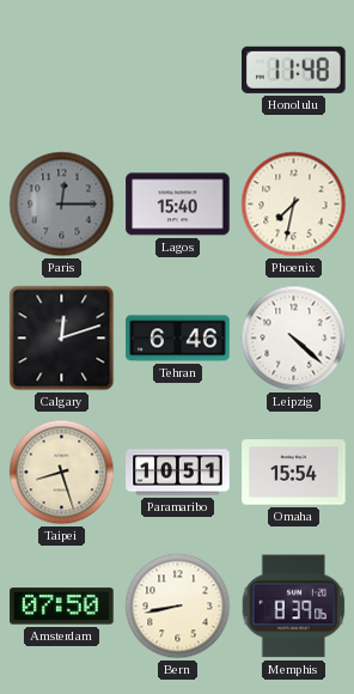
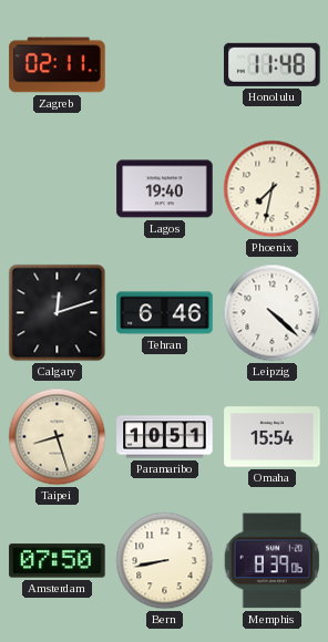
Zagreb: none -> 02:11
Paris: 12:15 -> none
Lagos: 15:40 -> 19:40
